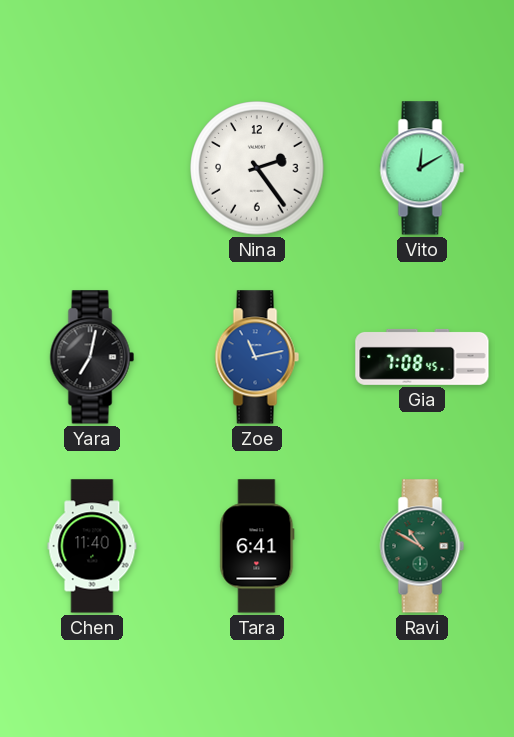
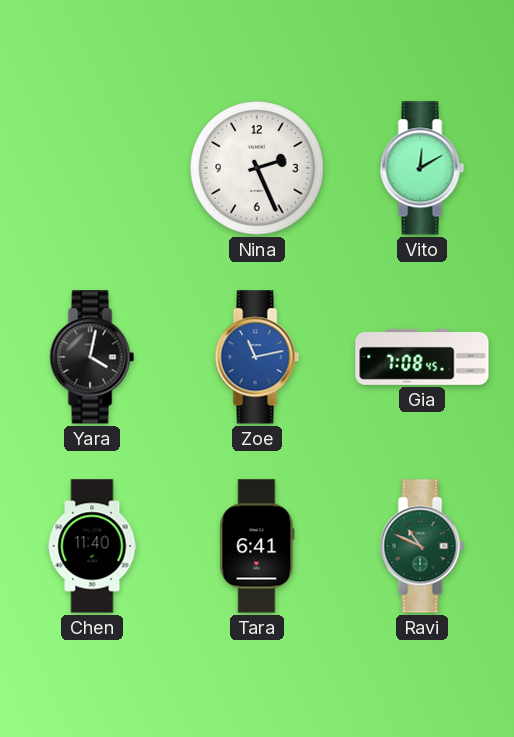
Nina: 2:24 -> 2:26
Yara: 7:02 -> 4:02
Ravi: 10:50 -> 10:49
